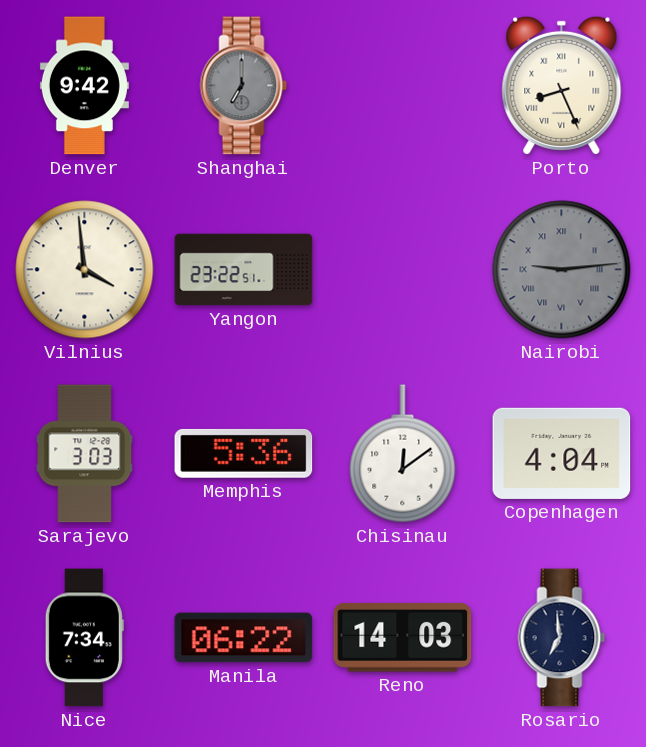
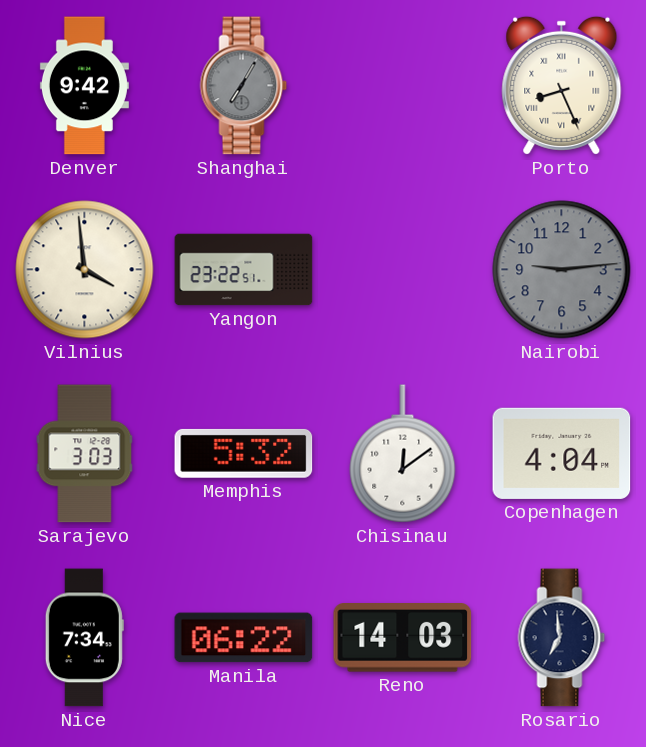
Shanghai: 7:00 -> 7:05
Nairobi numerals: Roman -> Arabic
Memphis: 5:36 -> 5:32
